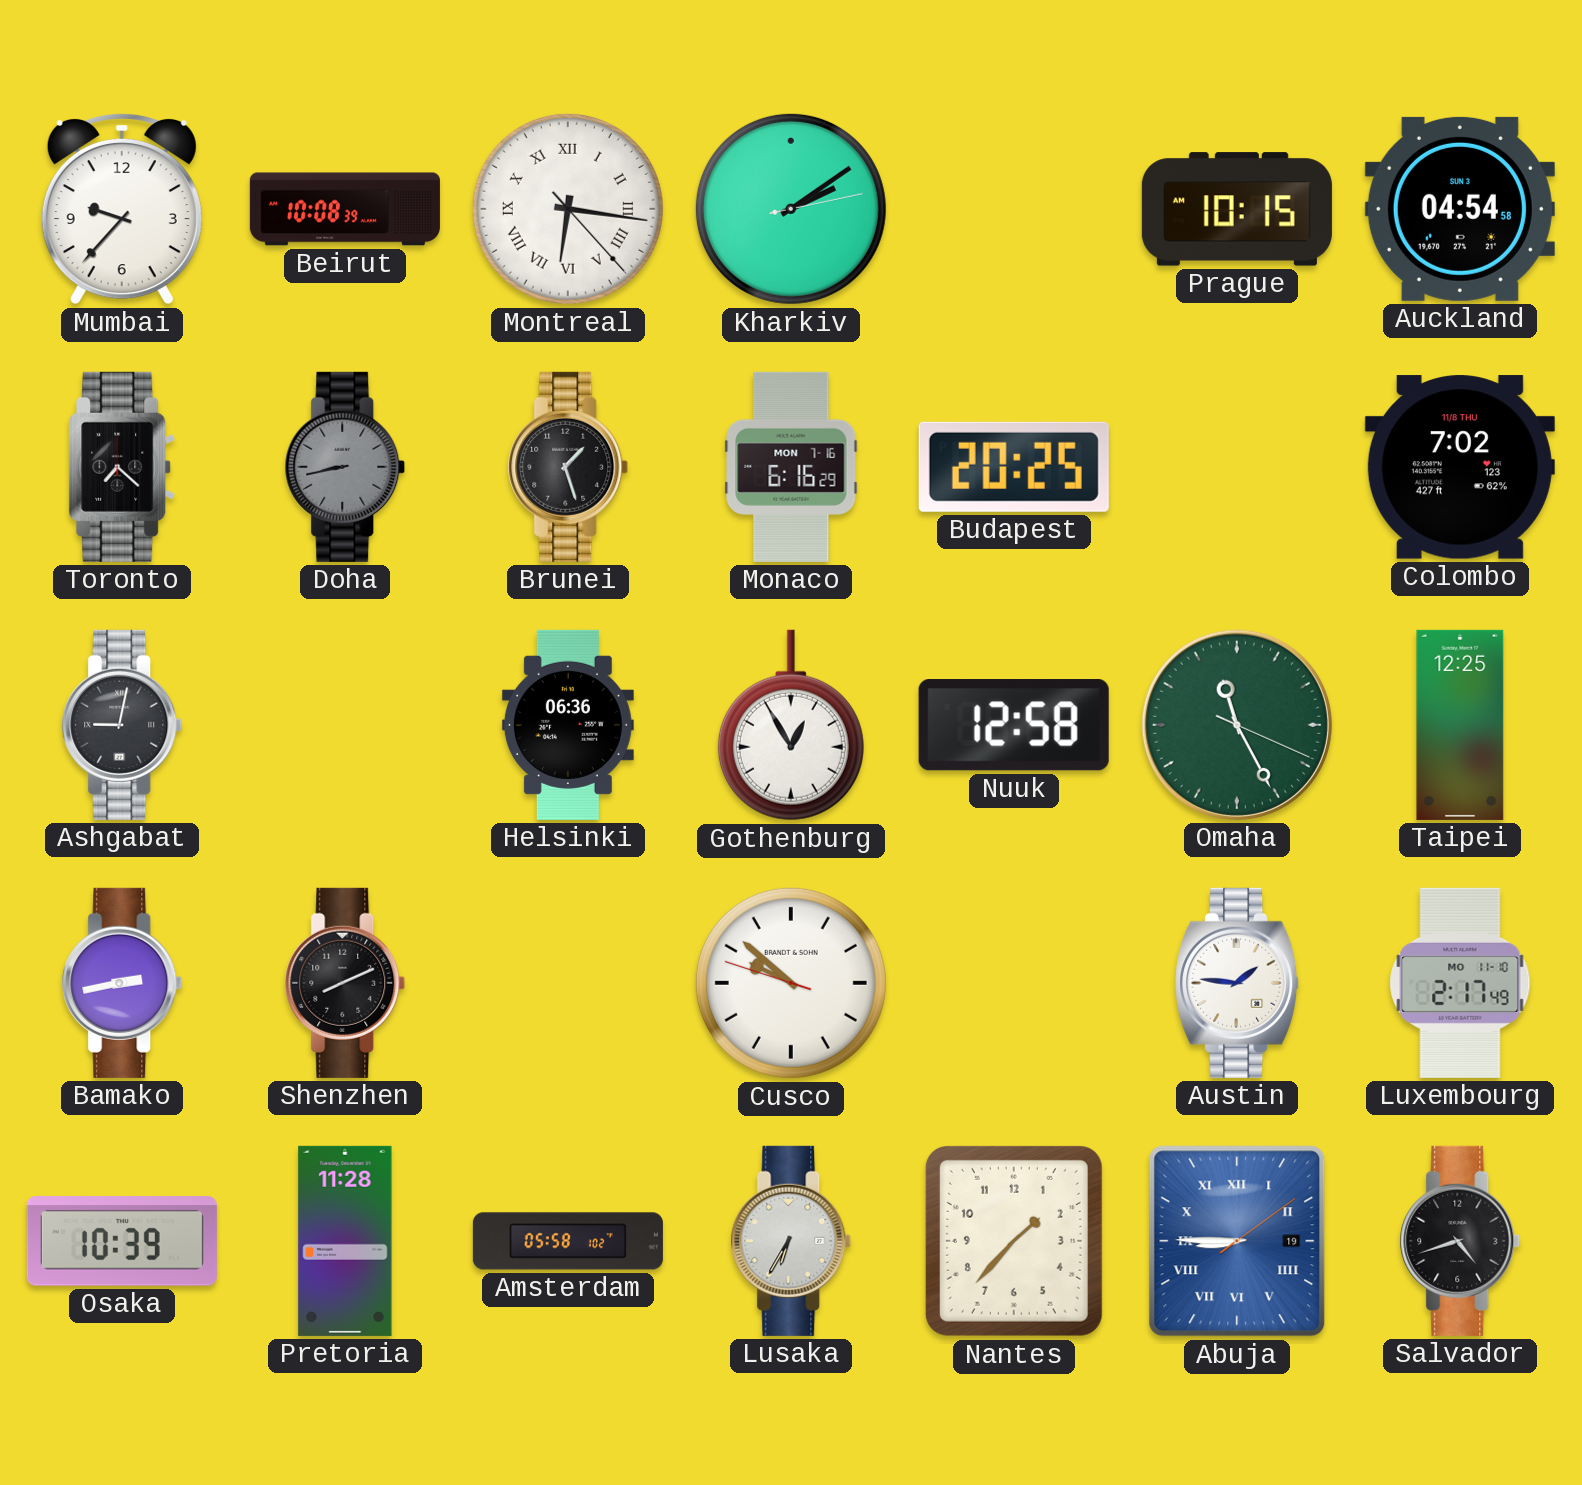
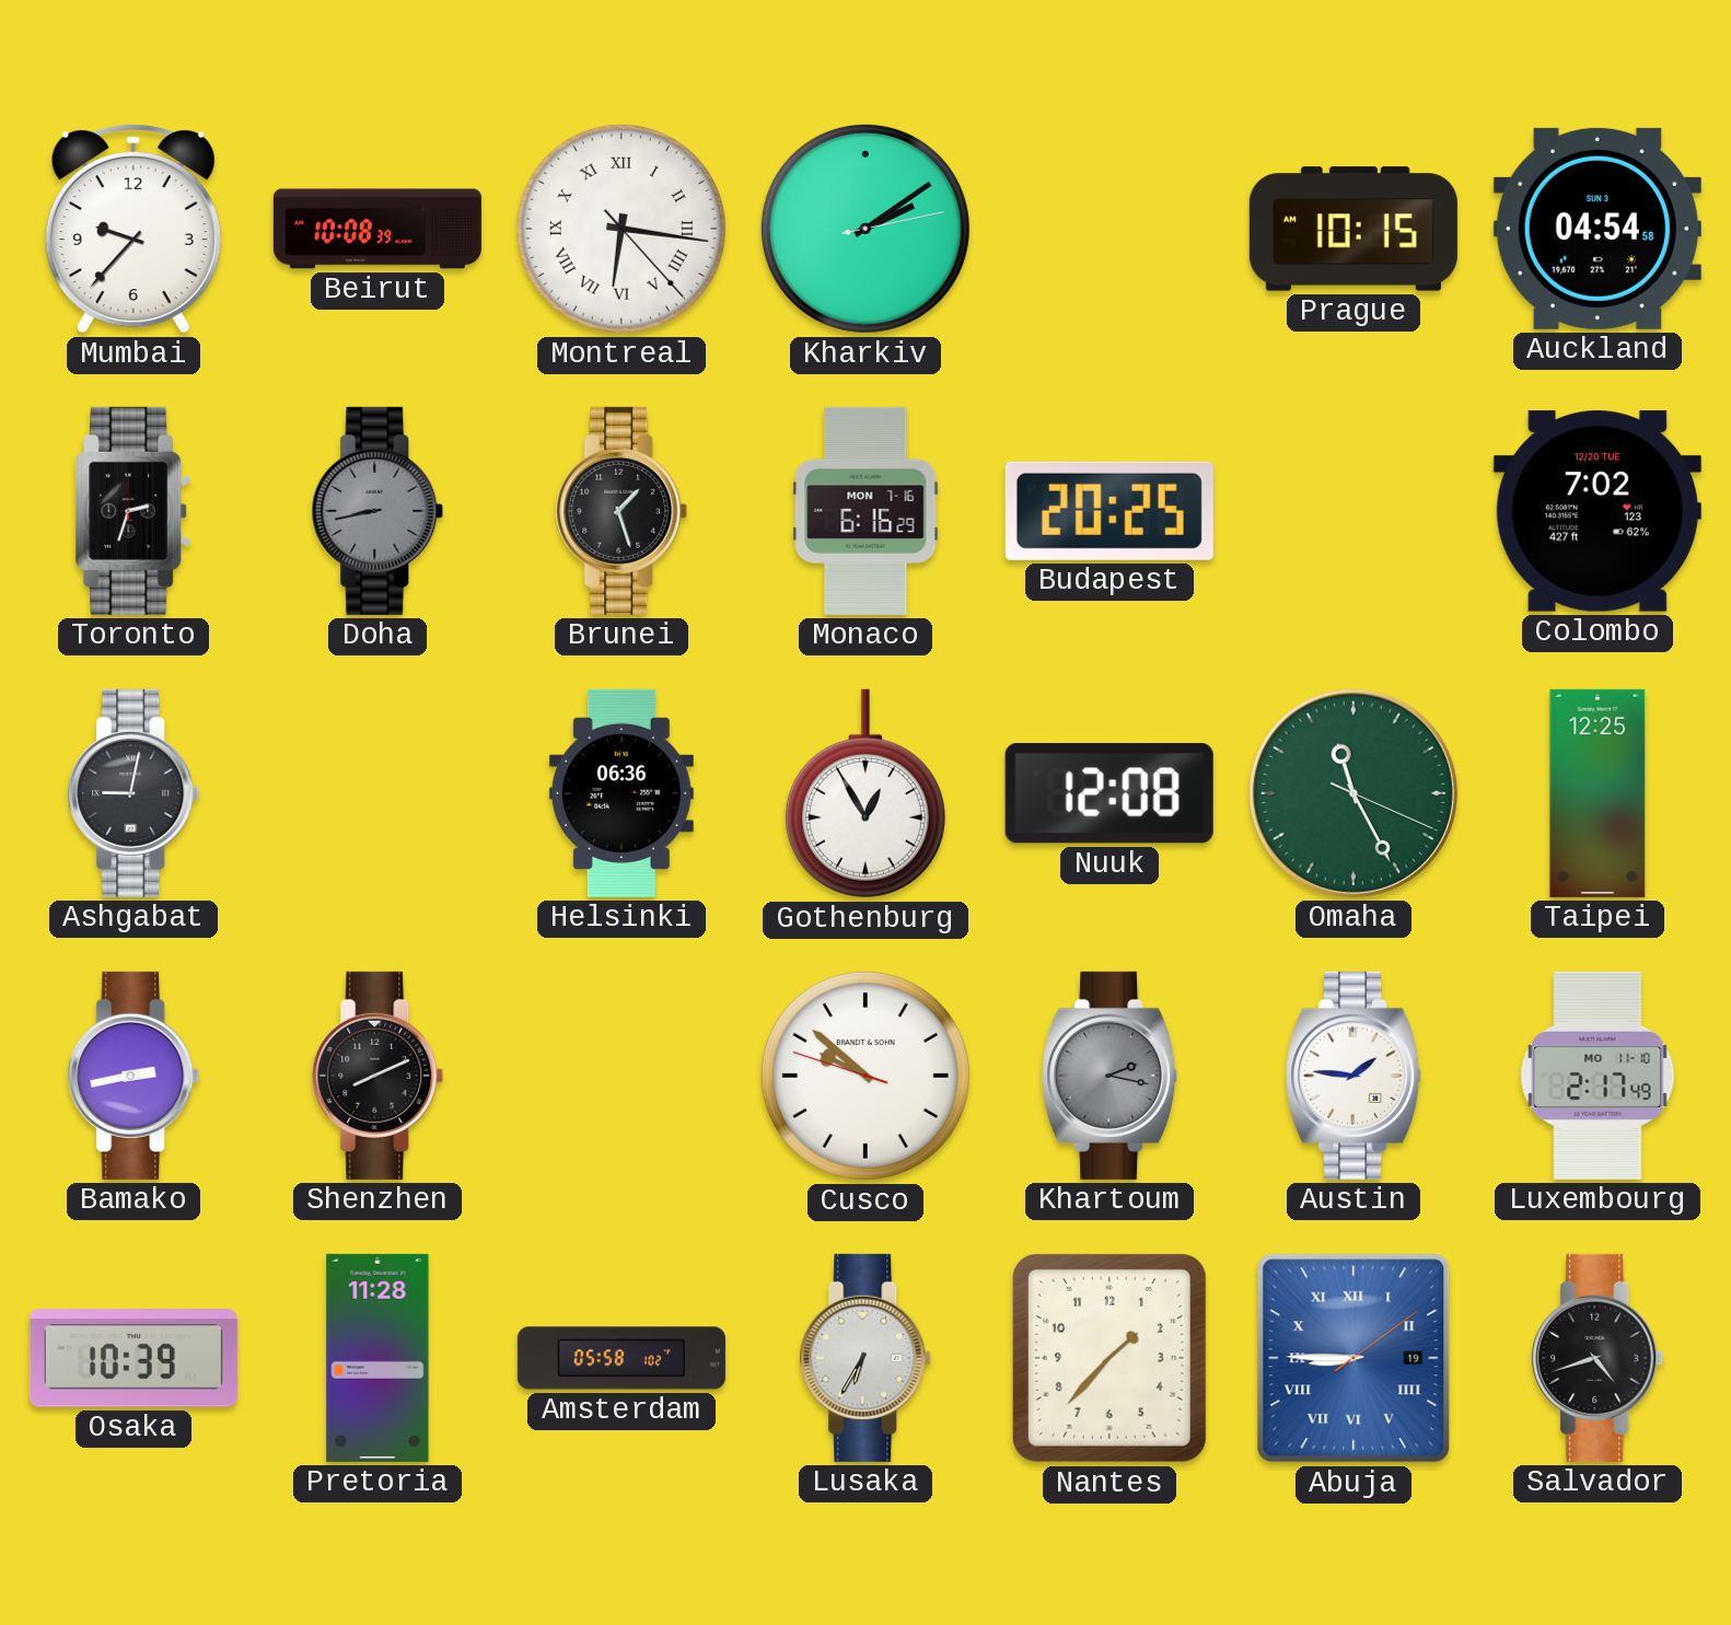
Toronto: 7:22 -> 2:33
Colombo date: 11/8 THU -> 12/20 TUE
Nuuk: 12:58 -> 12:08
Khartoum: none -> 2:17
